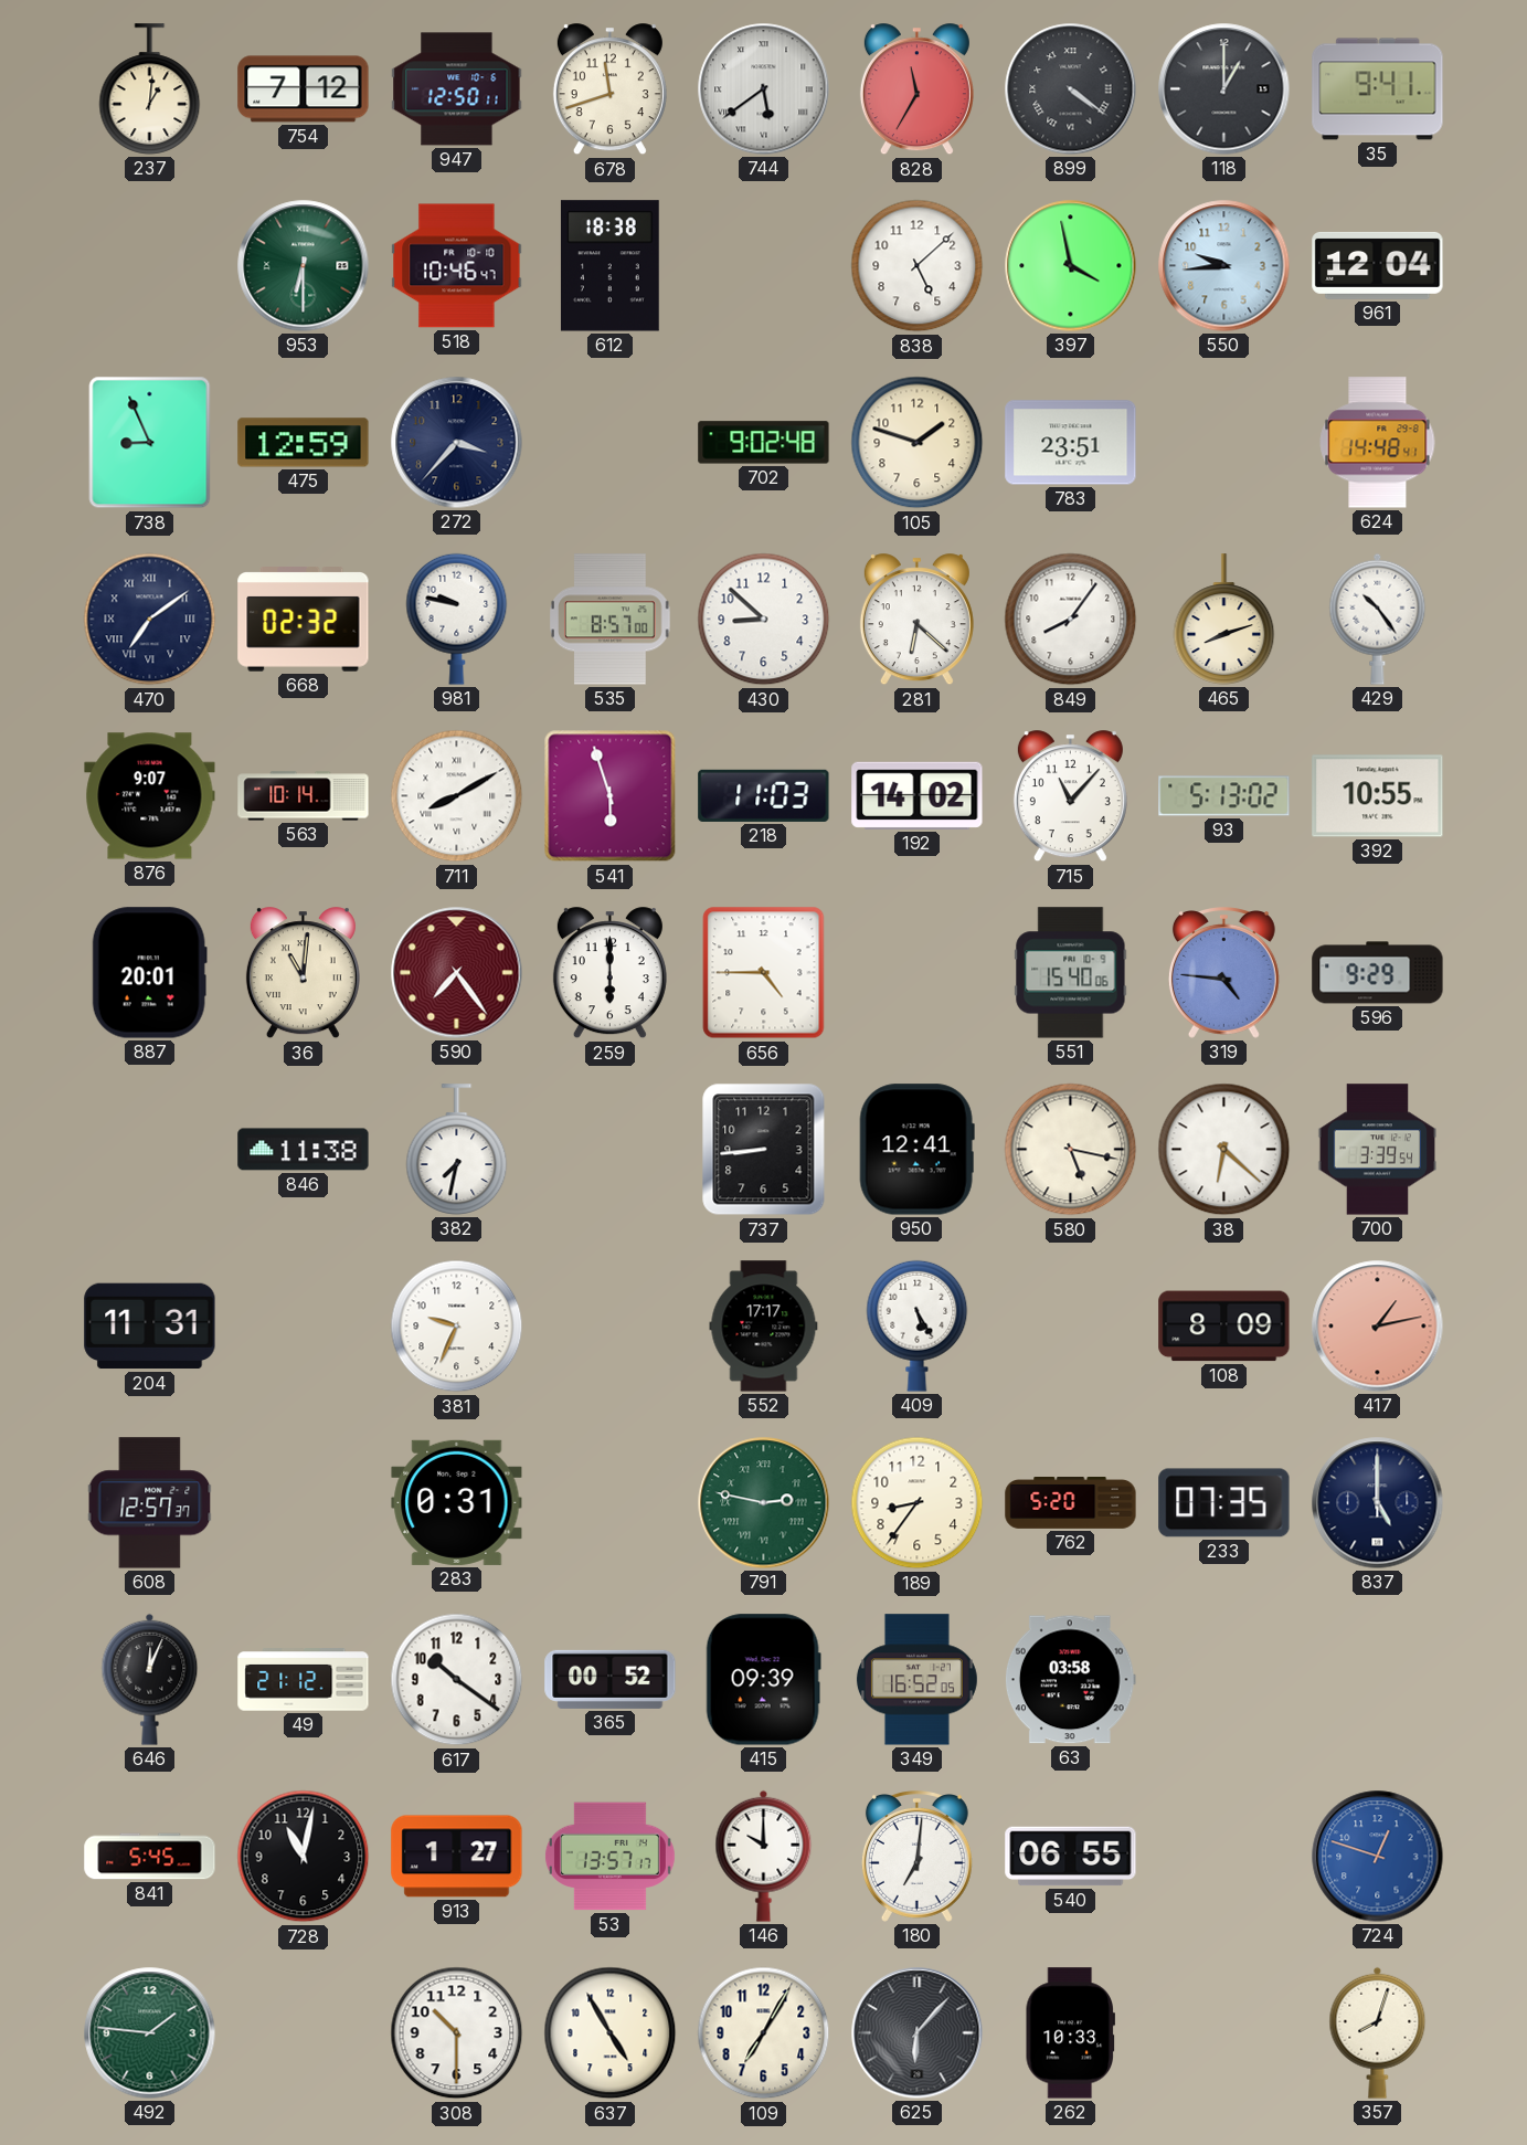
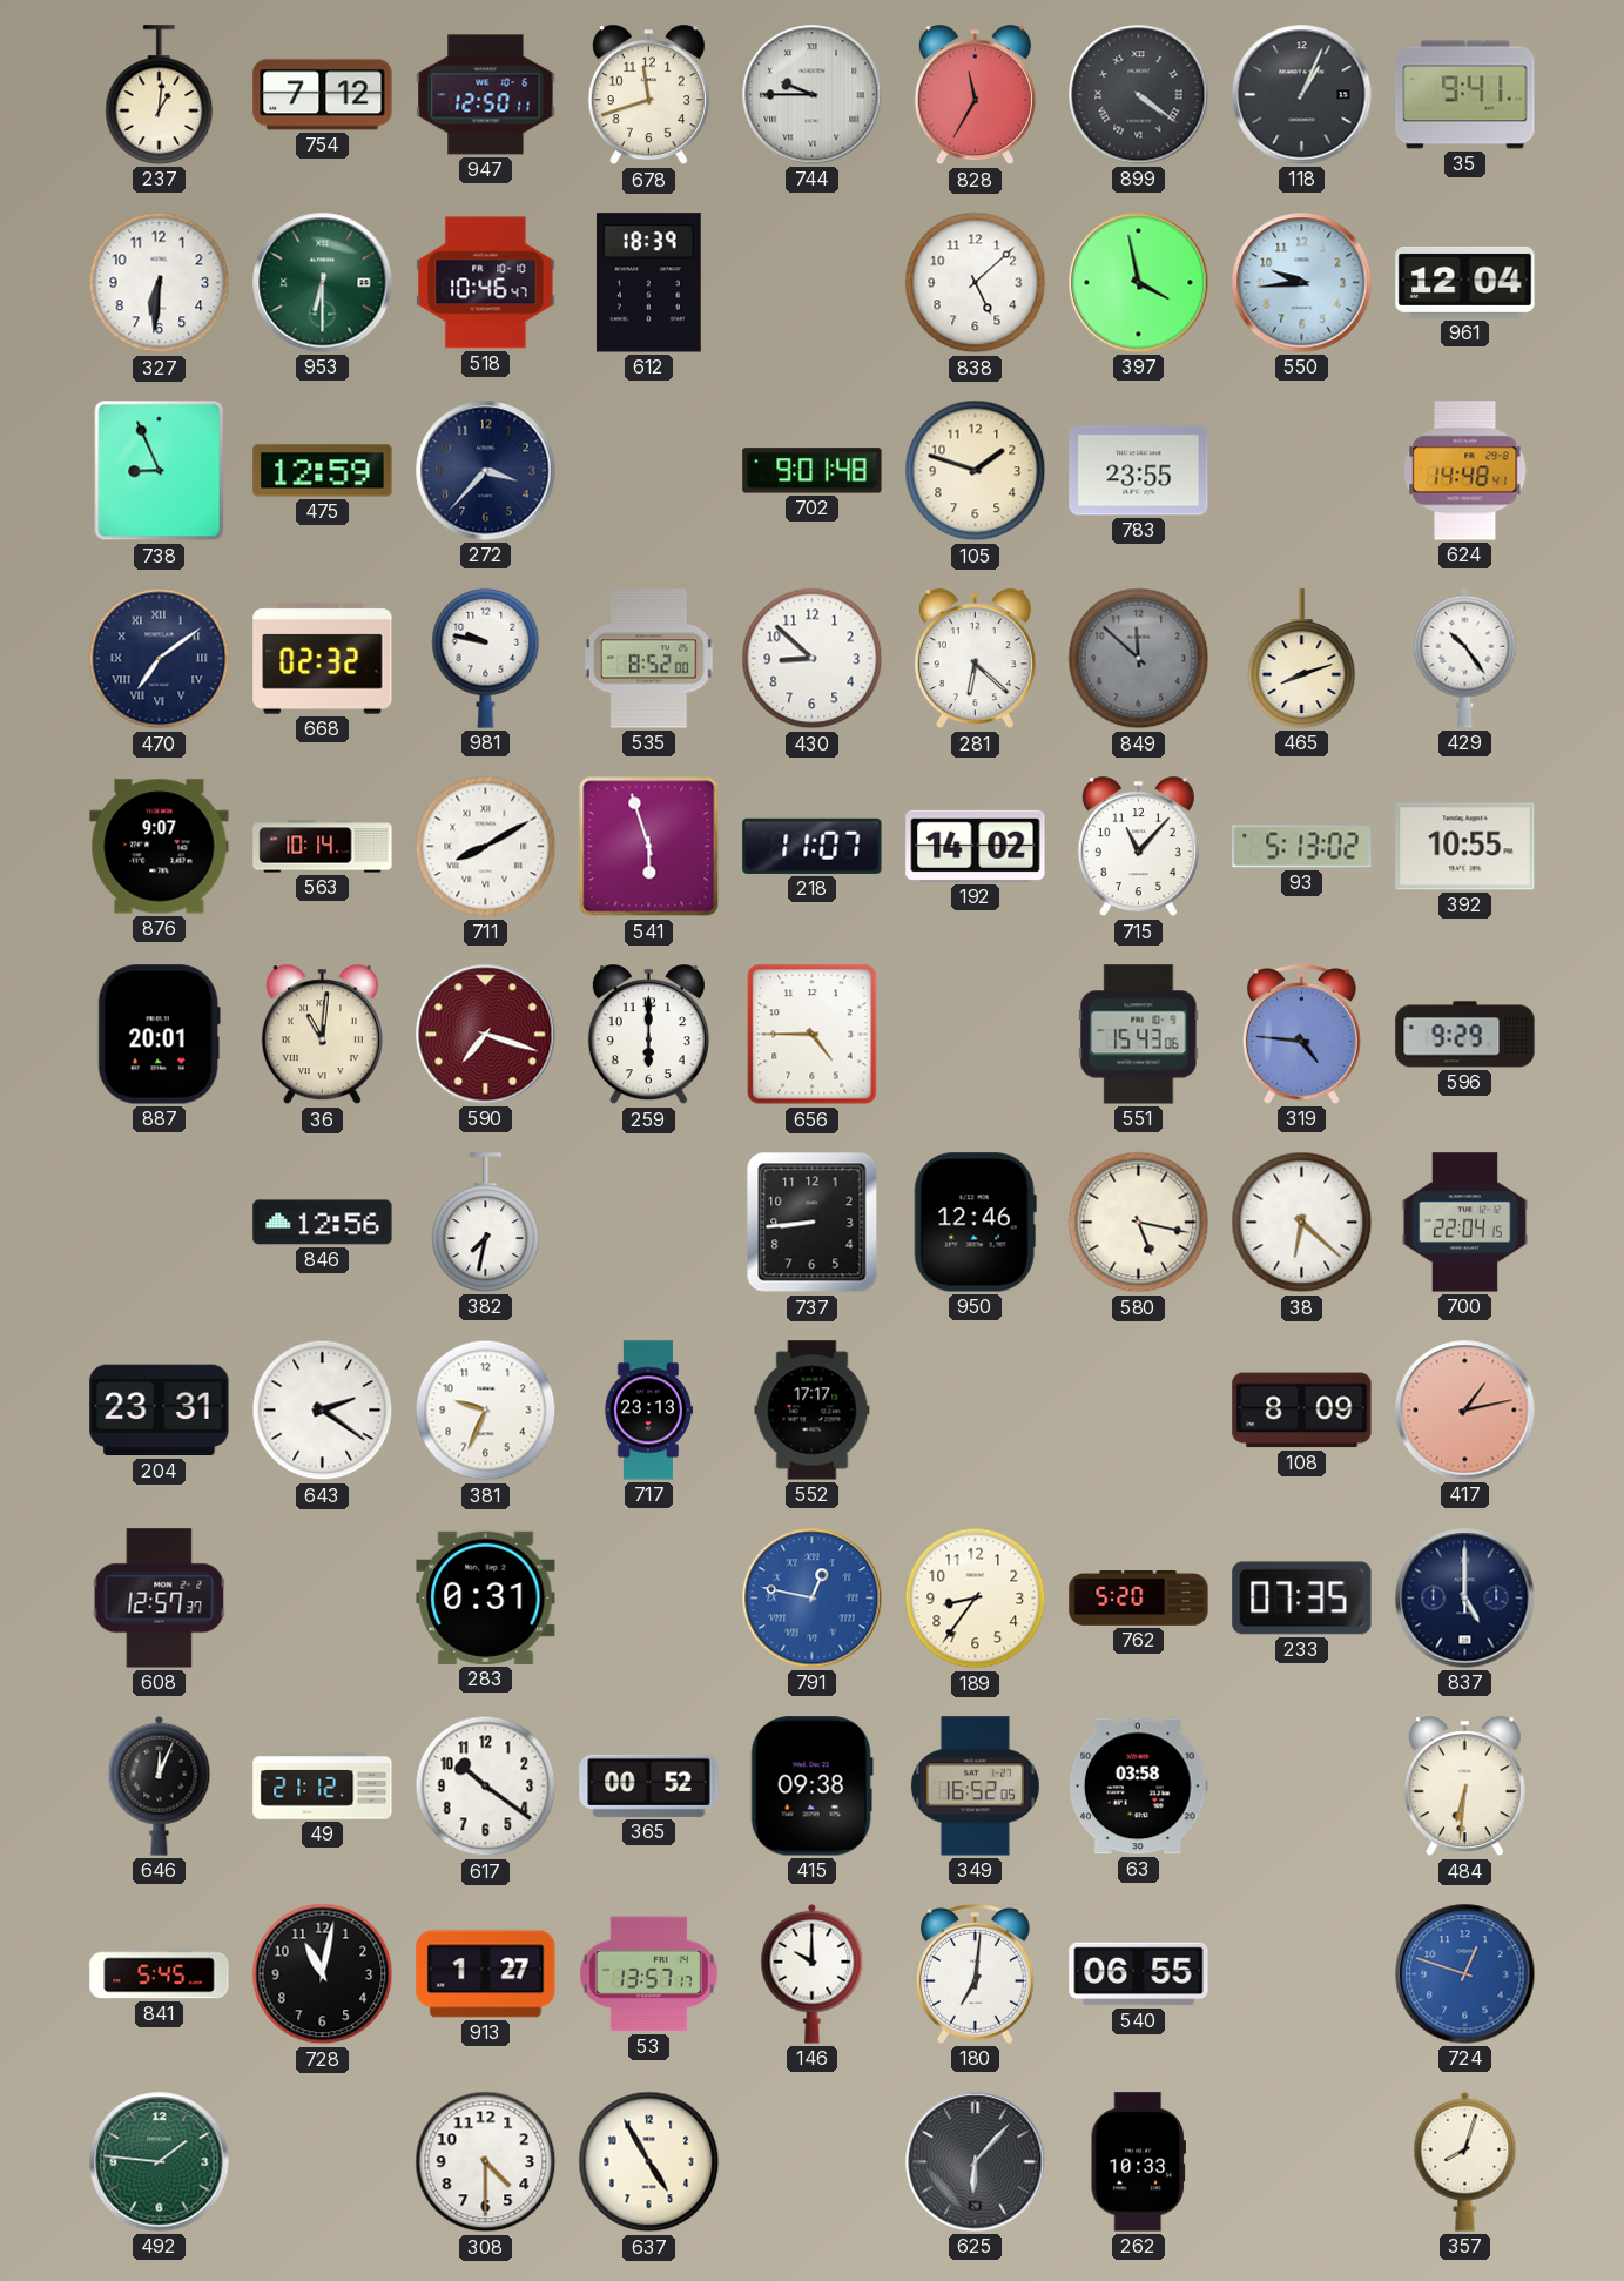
744: 5:39 -> 9:45
118: 1:00 -> 1:04
327: none -> 6:31
612: 18:38 -> 18:39
702: 9:02 -> 9:01
783: 23:51 -> 23:55
535: 8:57 -> 8:52
849: 8:06 -> 11:52
849 dial: white -> grey
218: 11:03 -> 11:07
590: 7:24 -> 7:18
551: 15:40 -> 15:43
846: 11:38 -> 12:56
950: 12:41 -> 12:46
700: 3:39 -> 22:04
204: 11:31 -> 23:31
643: none -> 2:21
717: none -> 23:13
409: 5:25 -> none
791: 2:47 -> 12:47
791 dial: green -> blue
415: 09:39 -> 09:38
484: none -> 6:31
308: 10:30 -> 4:30
109: 7:05 -> none
